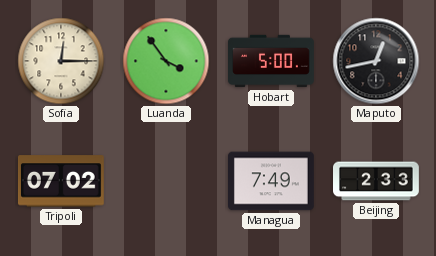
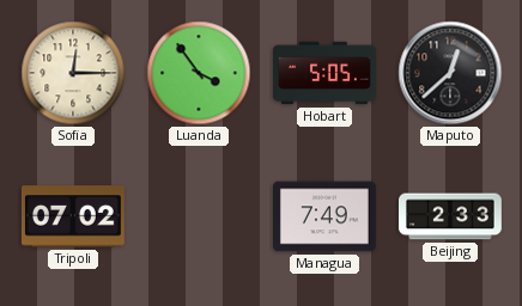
Hobart: 5:00 -> 5:05
Maputo: 12:43 -> 12:38
